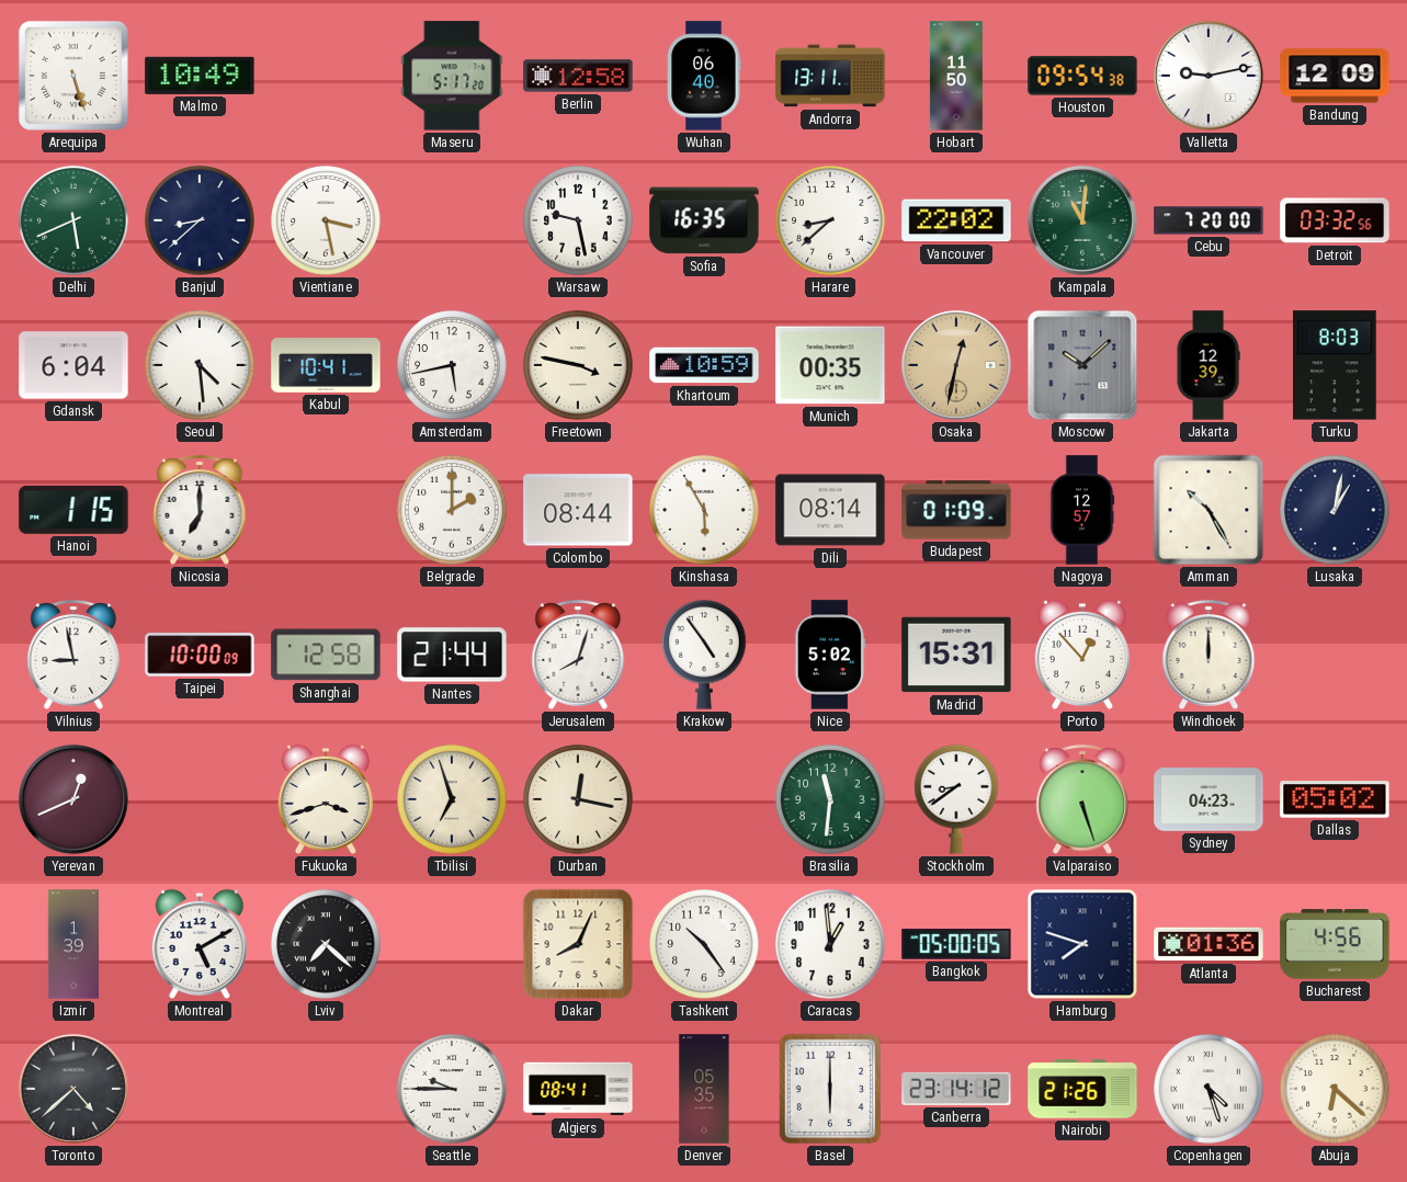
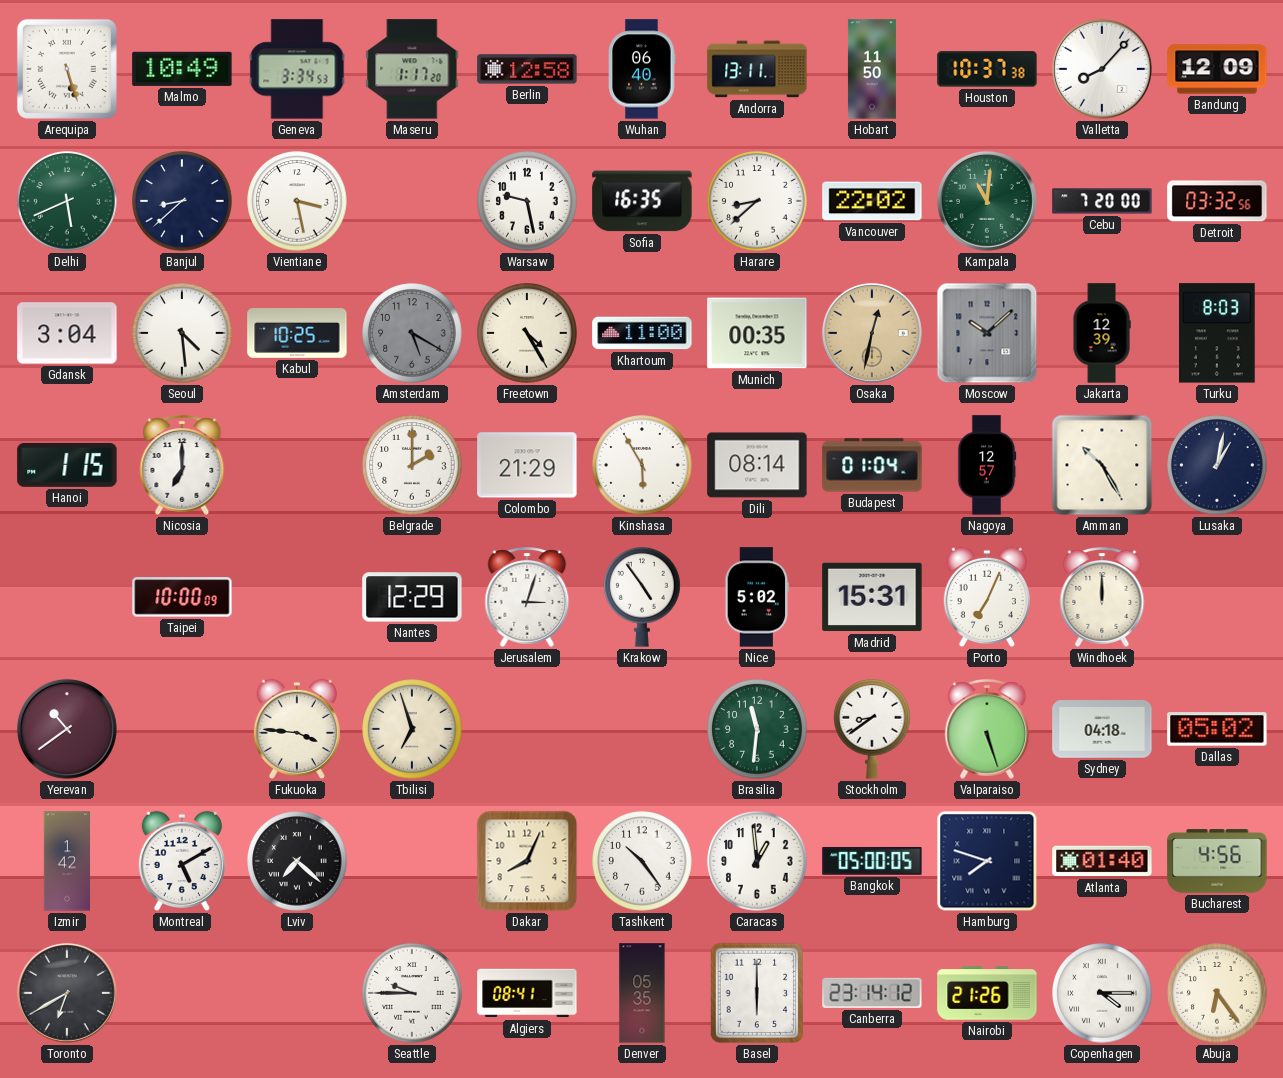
Geneva: none -> 3:34
Maseru: 5:17 -> 1:17
Houston: 09:54 -> 10:37
Valletta: 9:13 -> 8:07
Gdansk: 6:04 -> 3:04
Kabul: 10:41 -> 10:25
Amsterdam: 5:43 -> 5:20
Amsterdam dial: white -> grey
Freetown: 3:47 -> 4:25
Khartoum: 10:59 -> 11:00
Colombo: 08:44 -> 21:29
Budapest: 01:09 -> 01:04
Vilnius: 8:58 -> none
Shanghai: 12:58 -> none
Nantes: 21:44 -> 12:29
Jerusalem: 8:03 -> 3:03
Porto: 12:53 -> 7:04
Yerevan: 12:41 -> 10:39
Fukuoka: 3:42 -> 3:46
Durban: 12:17 -> none
Sydney: 04:23 -> 04:18
Izmir: 1:39 -> 1:42
Atlanta: 01:36 -> 01:40
Toronto: 4:38 -> 6:40
Copenhagen: 4:27 -> 4:15
Abuja: 6:22 -> 6:24
